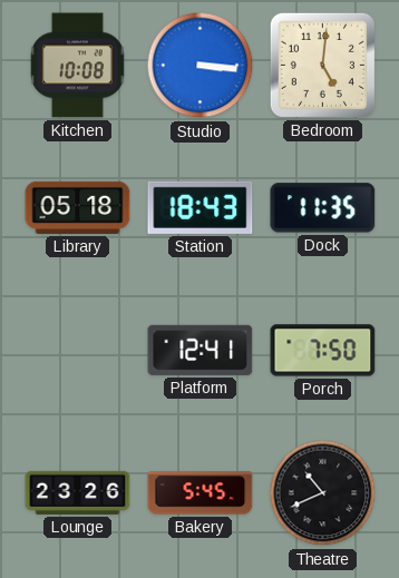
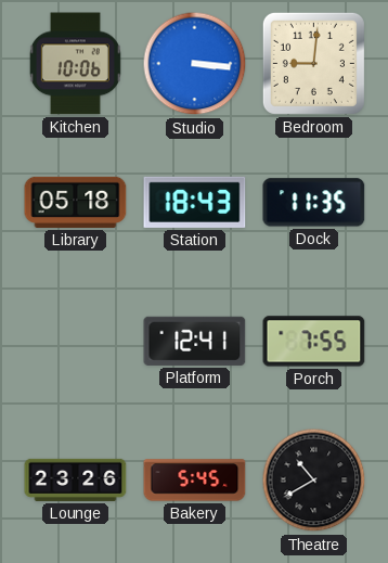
Kitchen: 10:08 -> 10:06
Bedroom: 5:01 -> 9:01
Porch: 7:50 -> 7:55
Theatre: 10:41 -> 10:40
